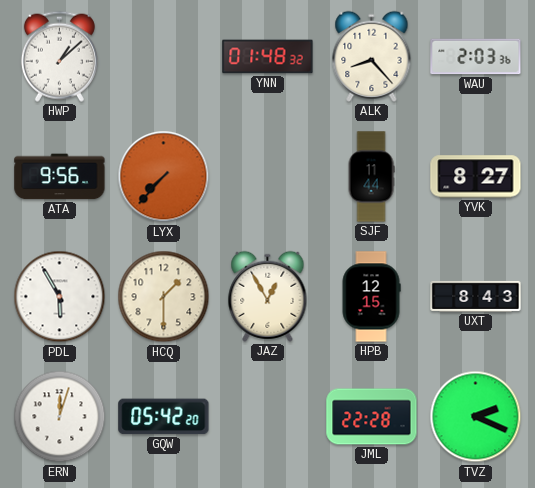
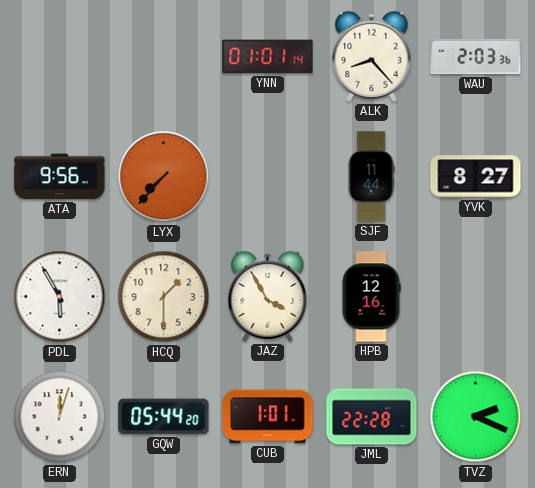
HWP: 1:08 -> none
YNN: 01:48 -> 01:01
JAZ: 12:55 -> 3:55
HPB: 12:15 -> 12:16
UXT: 8:43 -> none
GQW: 05:42 -> 05:44
CUB: none -> 1:01
